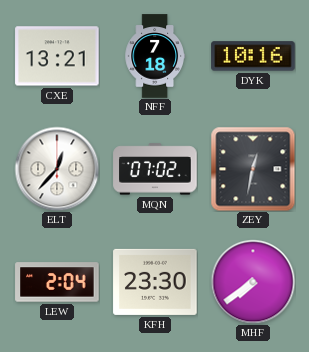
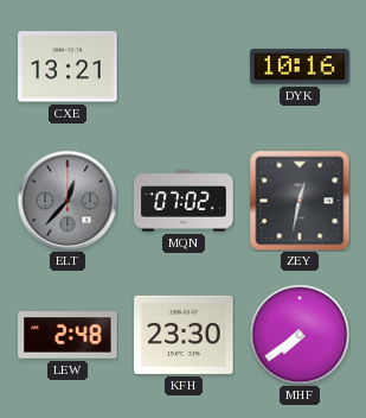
NFF: 7:18 -> none
ELT dial: white -> grey
LEW: 2:04 -> 2:48
